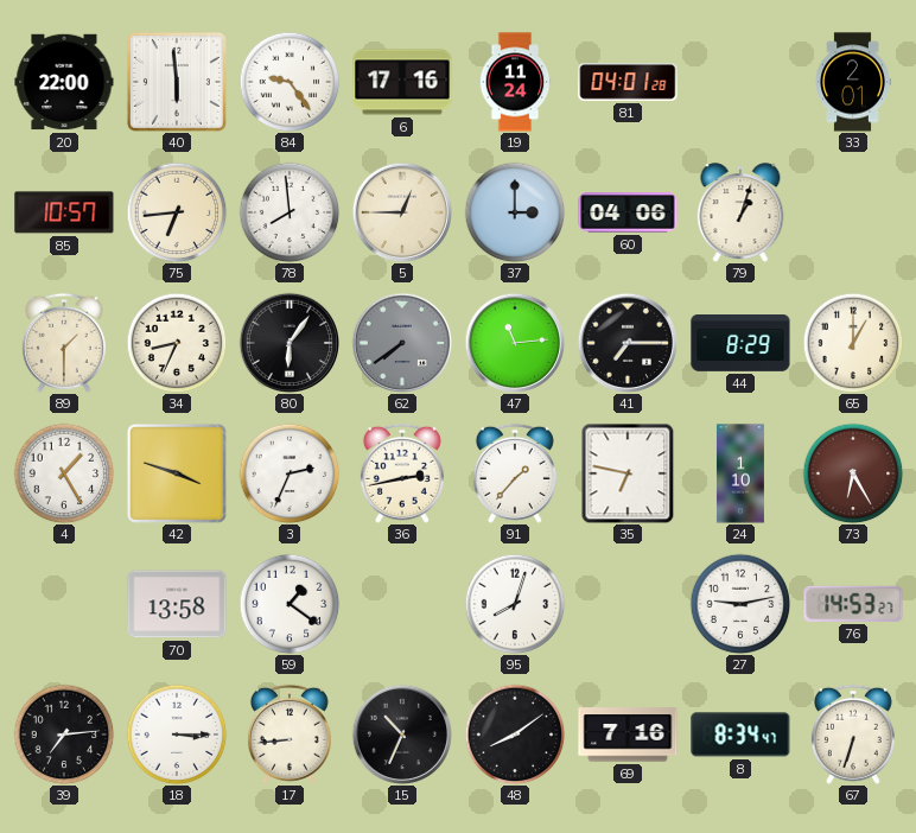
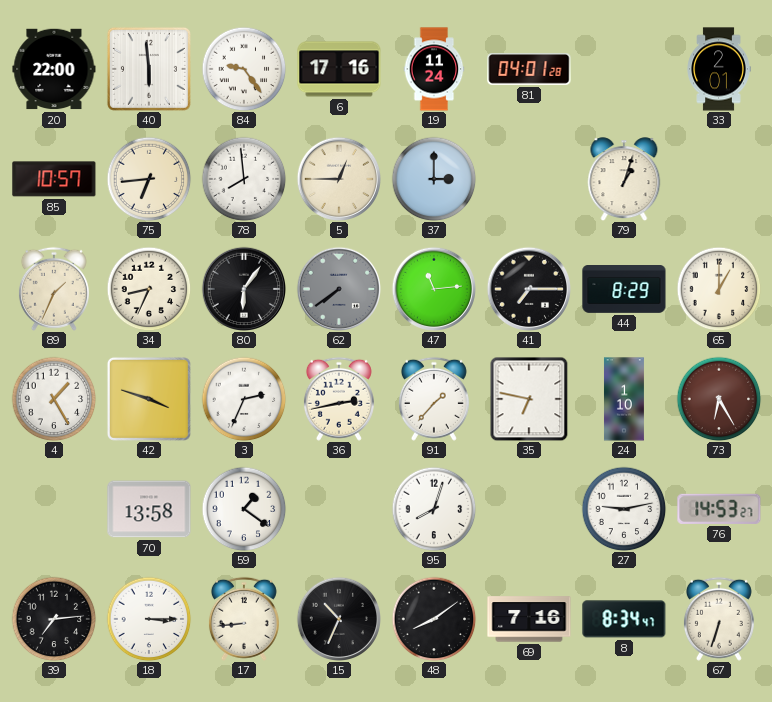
60: 04:06 -> none
89: 1:30 -> 1:34
